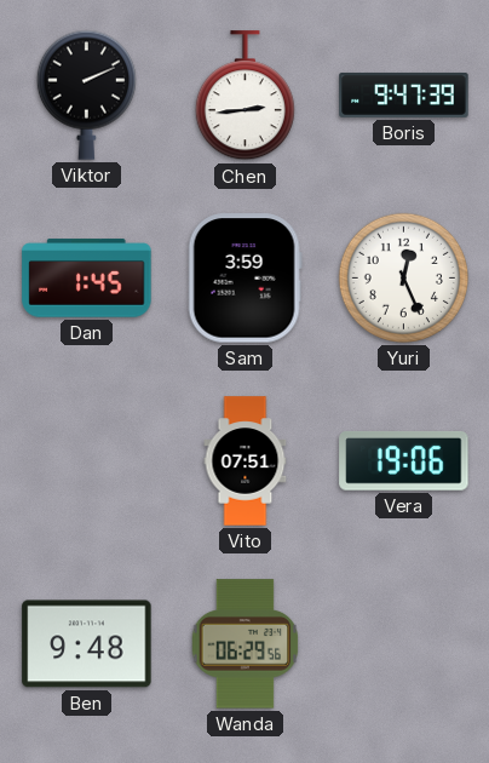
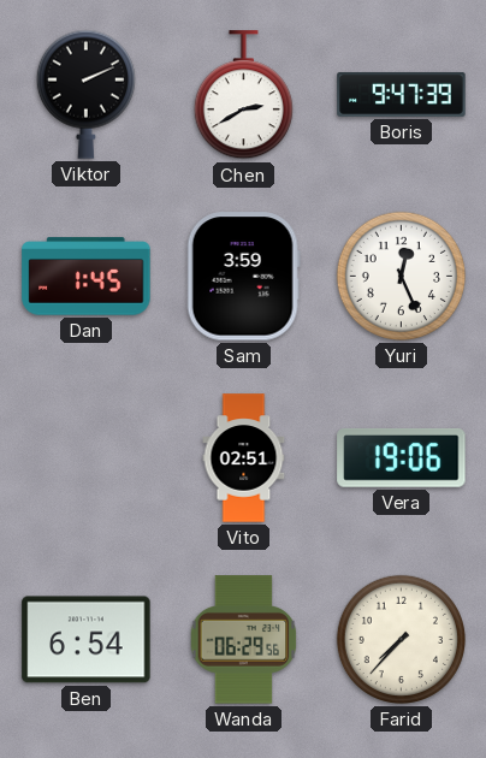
Chen: 2:44 -> 2:40
Vito: 07:51 -> 02:51
Ben: 9:48 -> 6:54
Farid: none -> 7:37
